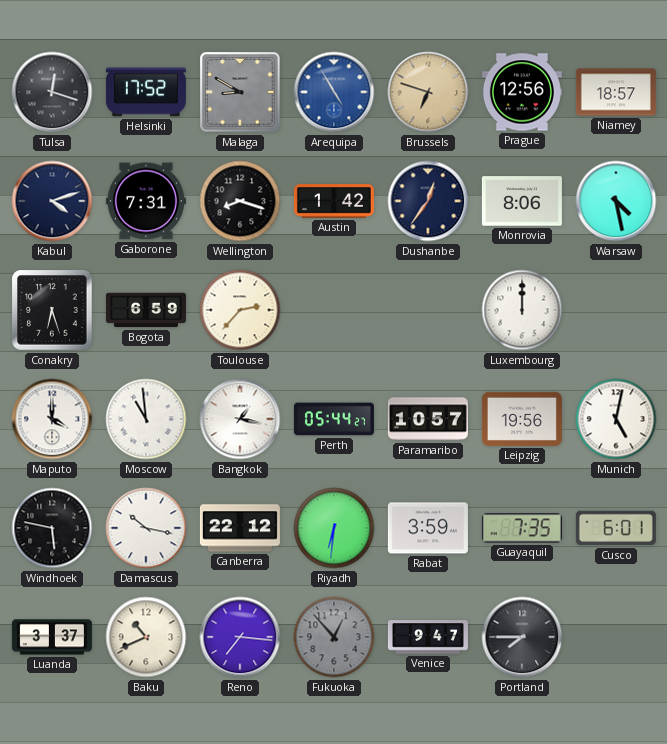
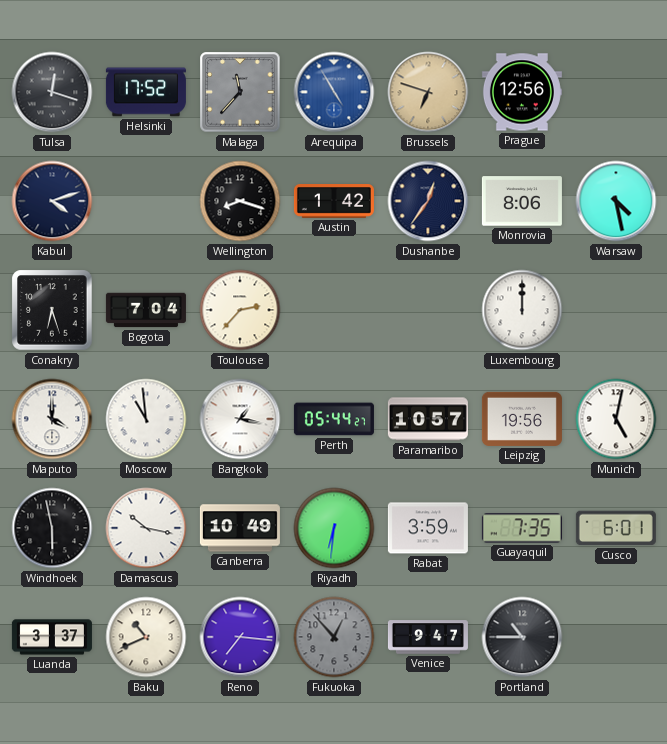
Malaga: 8:50 -> 11:37
Niamey: 18:57 -> none
Gaborone: 7:31 -> none
Bogota: 6:59 -> 7:04
Windhoek: 5:47 -> 5:58
Canberra: 22:12 -> 10:49
Portland: 7:45 -> 10:45
